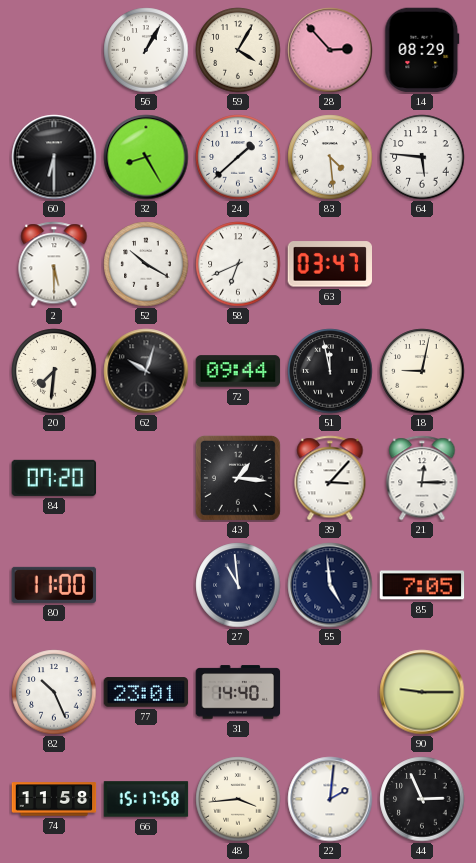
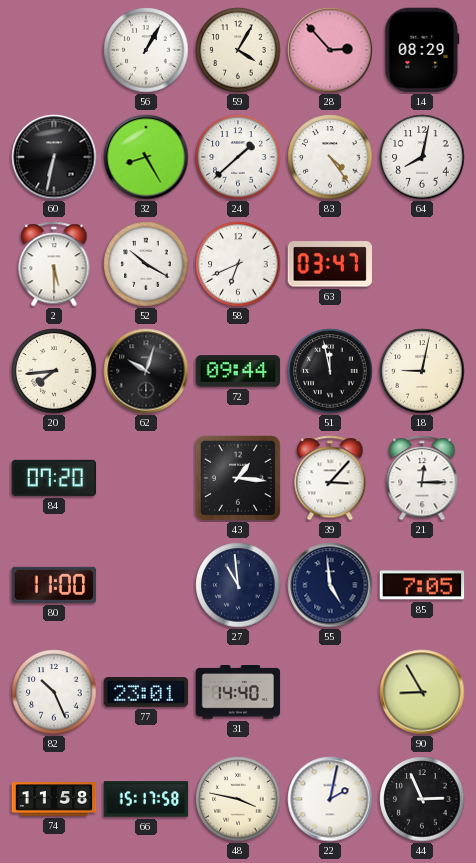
60: 6:30 -> 6:32
83: 4:29 -> 4:24
64: 5:46 -> 8:02
20: 7:31 -> 7:44
90: 9:15 -> 8:55
48: 3:44 -> 3:47
22: 2:01 -> 2:02
